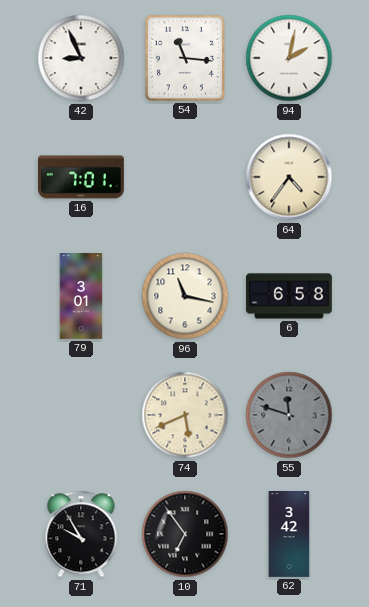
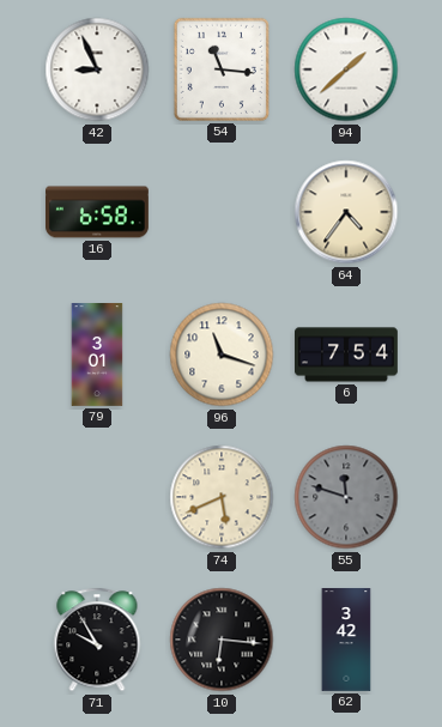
94: 2:02 -> 1:38
16: 7:01 -> 6:58
96: 11:17 -> 11:18
6: 6:58 -> 7:54
10: 6:54 -> 6:16
